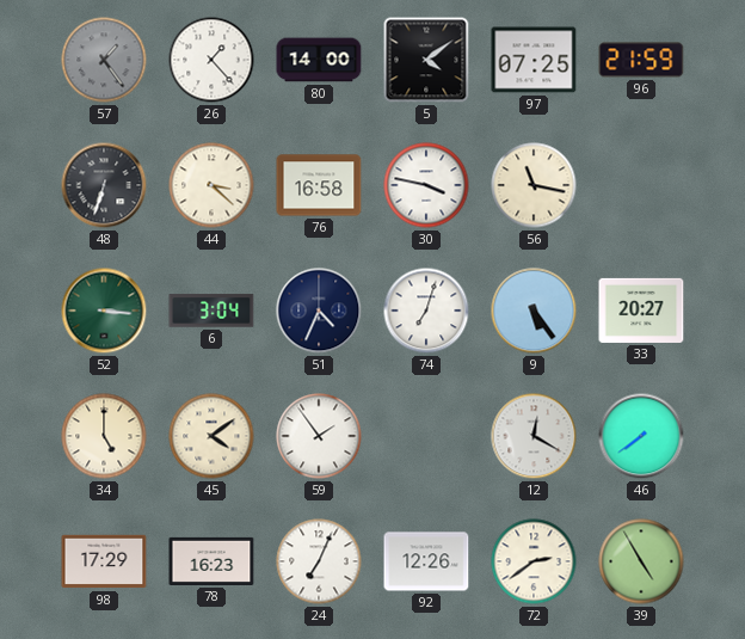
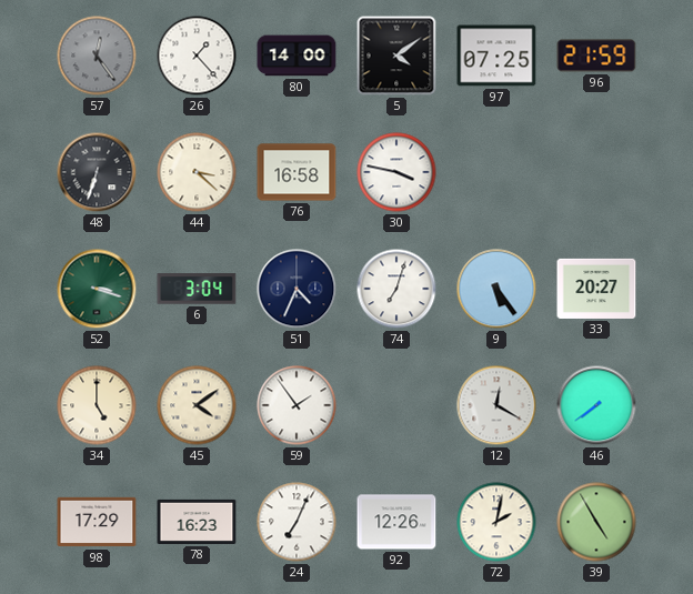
57: 1:24 -> 12:24
56: 11:17 -> none
52: 3:16 -> 3:18
72: 2:39 -> 2:02
